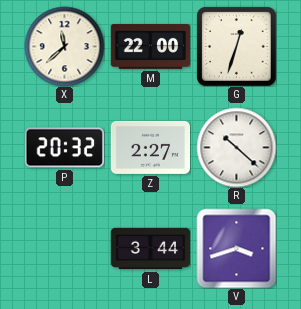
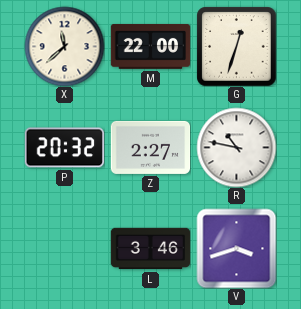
R: 10:22 -> 10:47
L: 3:44 -> 3:46
